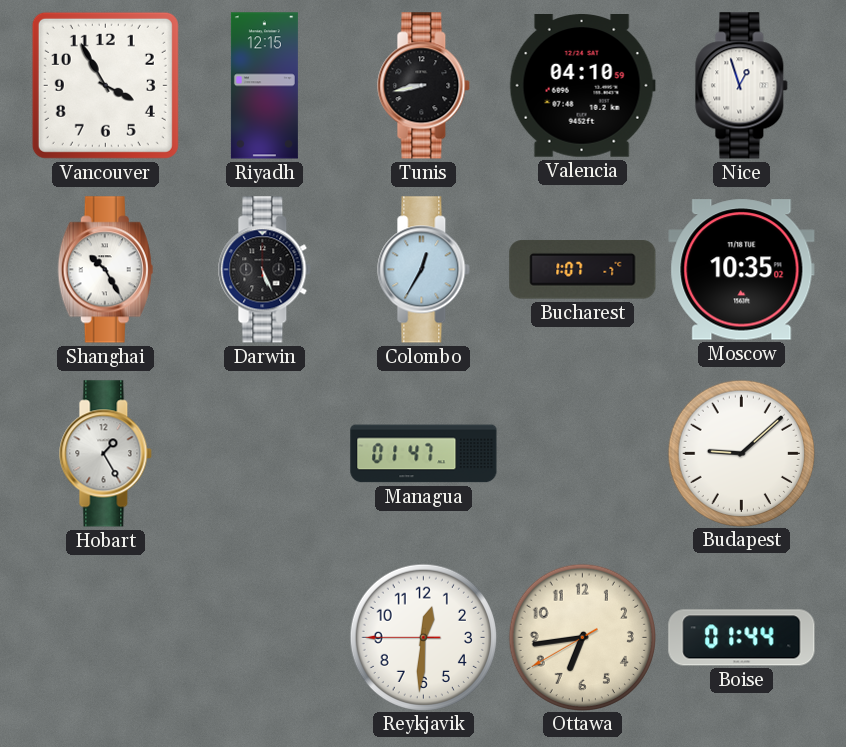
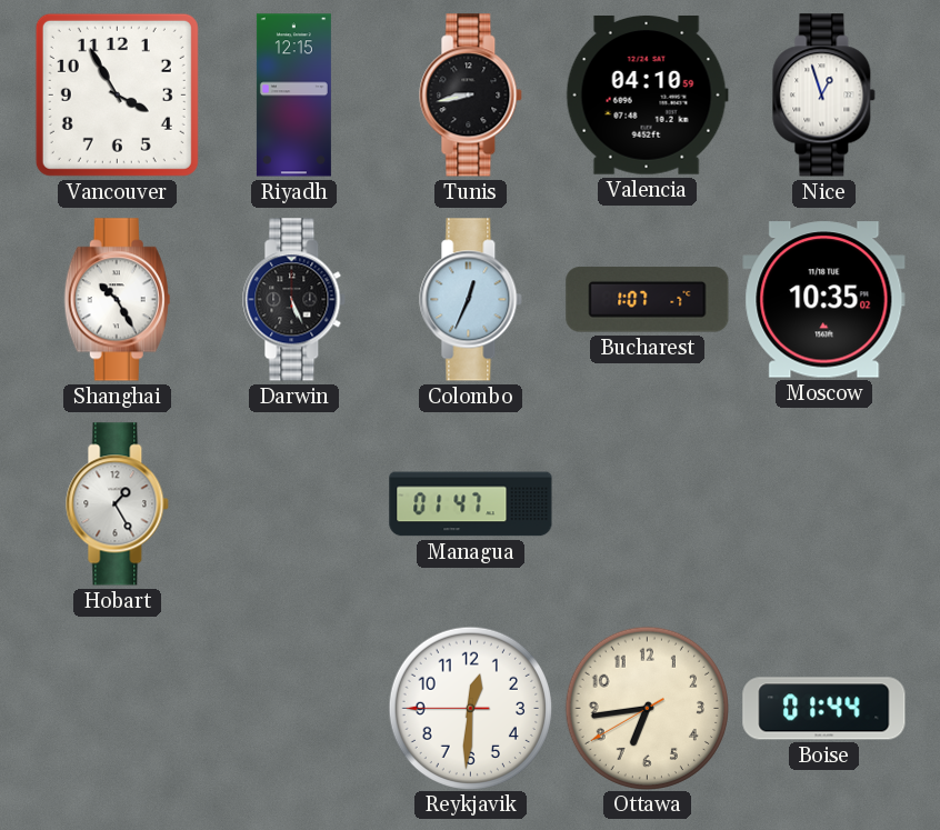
Colombo: 12:35 -> 12:34
Budapest: 9:08 -> none
